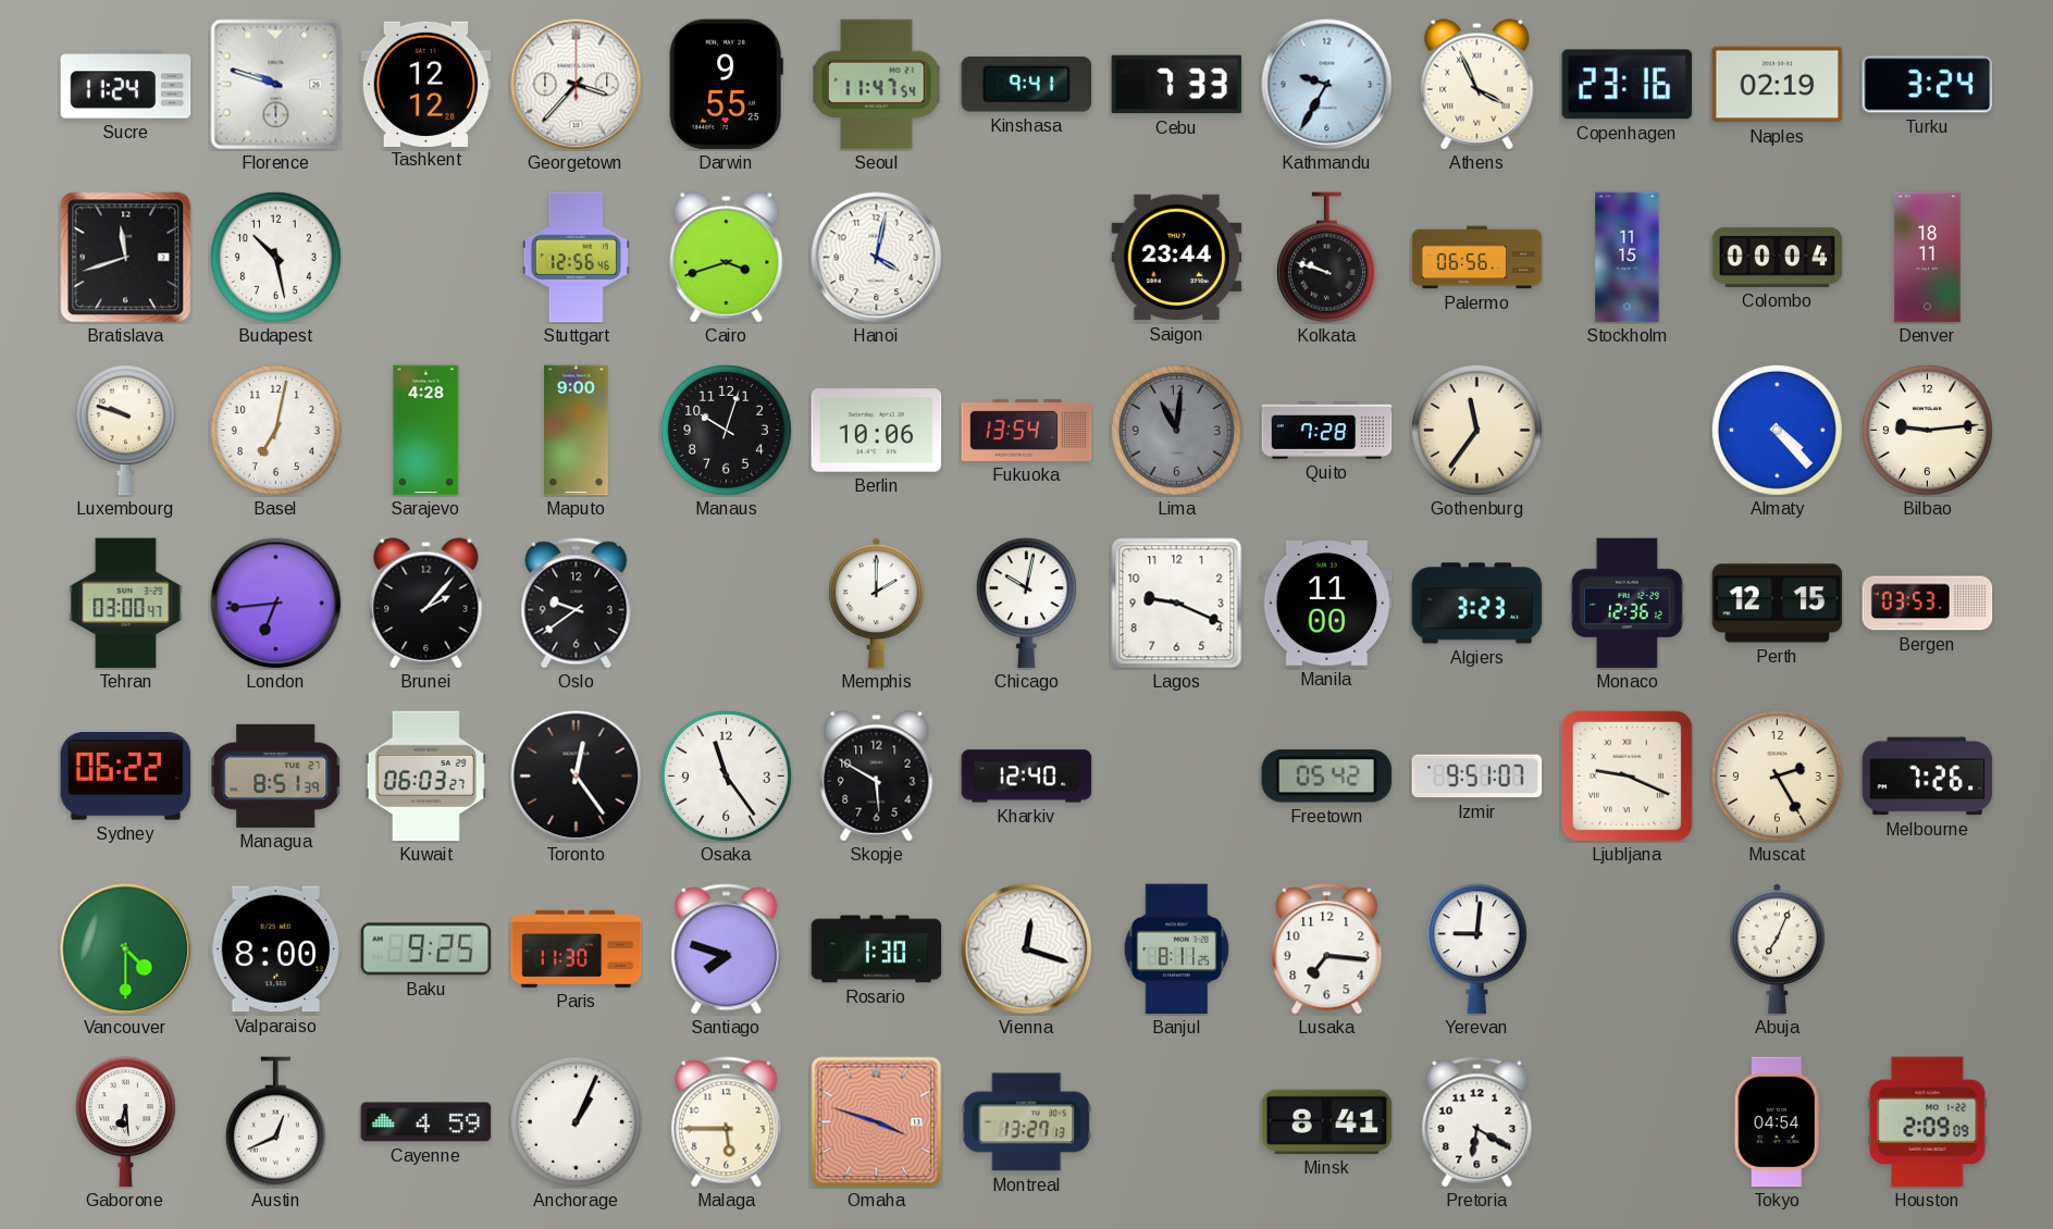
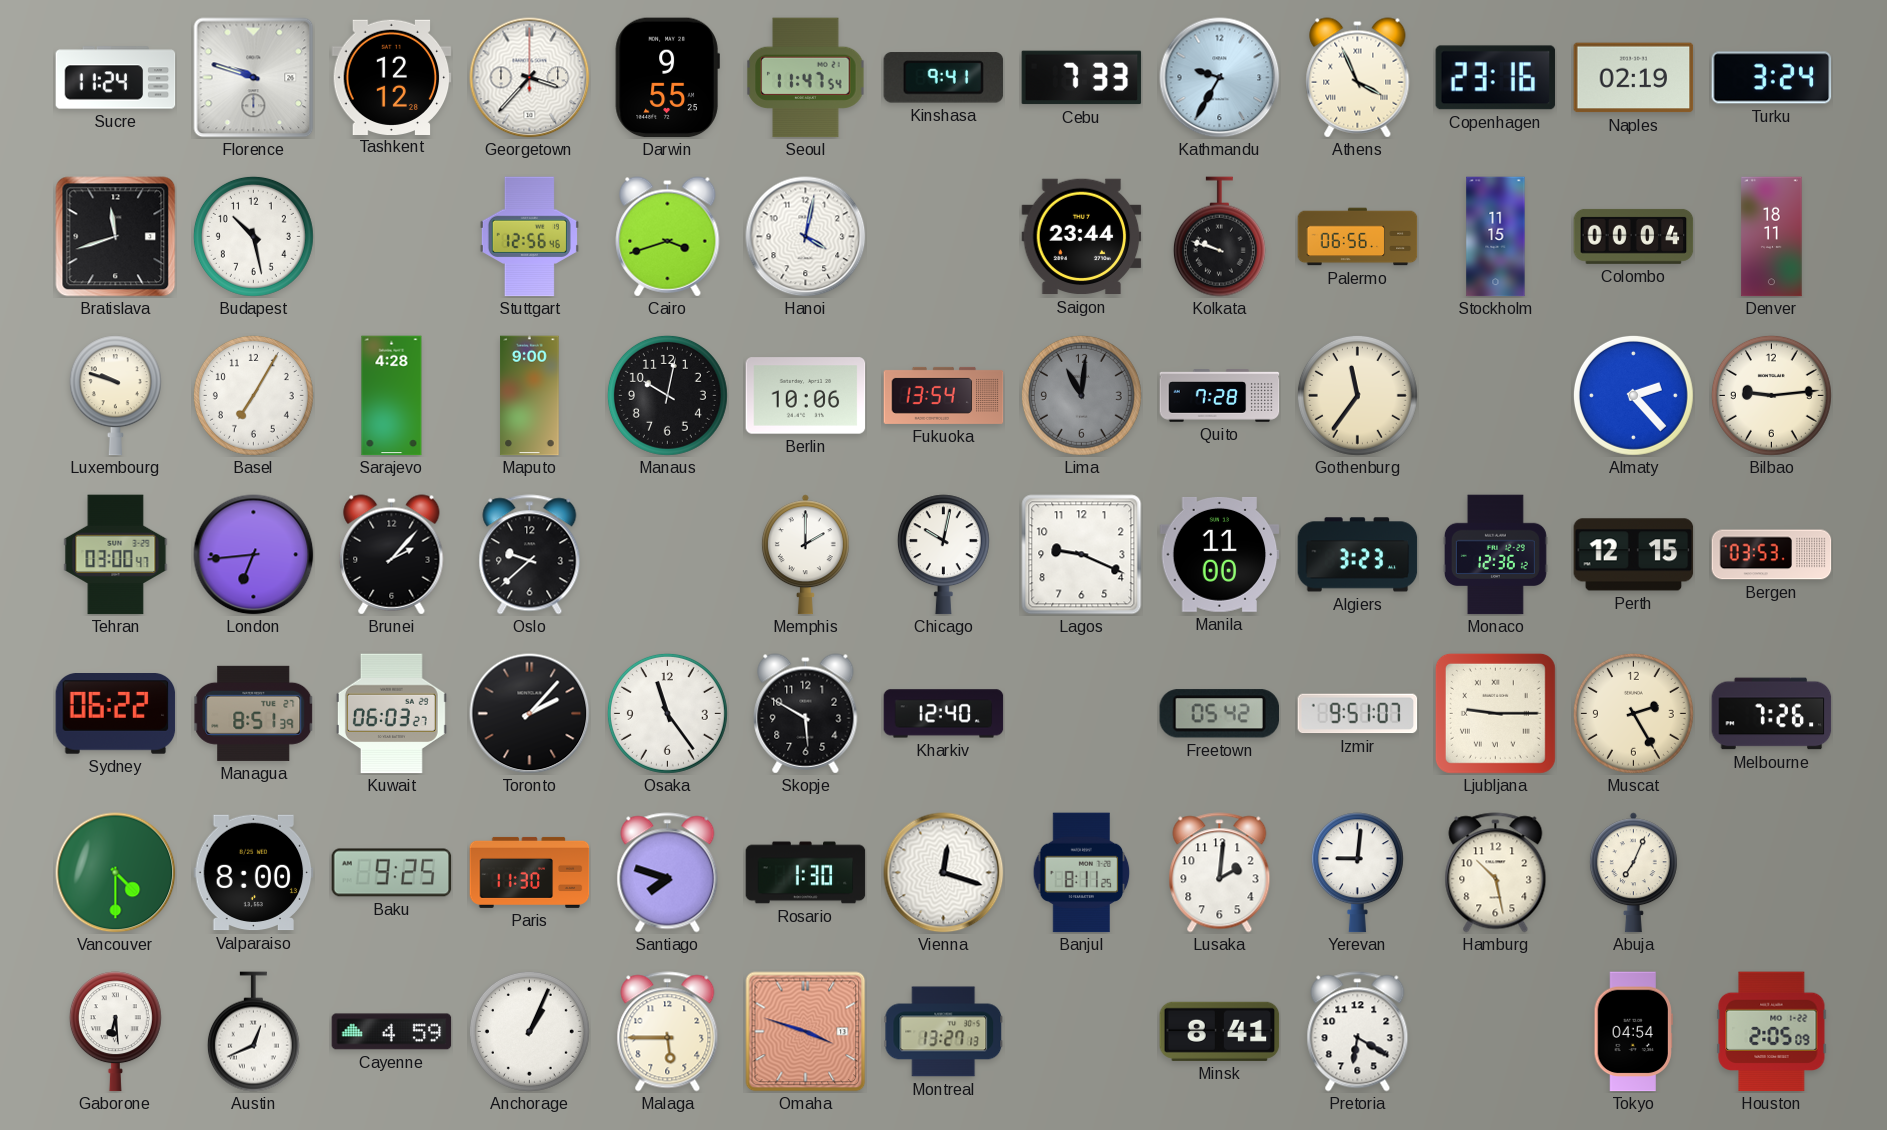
Basel: 7:02 -> 7:05
Manaus: 10:03 -> 10:02
Almaty: 4:23 -> 2:23
Oslo: 9:39 -> 9:38
Toronto: 12:24 -> 2:07
Ljubljana: 9:19 -> 9:15
Lusaka: 7:16 -> 2:01
Hamburg: none -> 10:28
Houston: 2:09 -> 2:05
